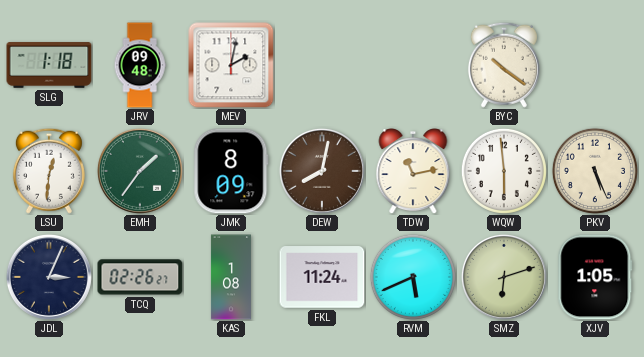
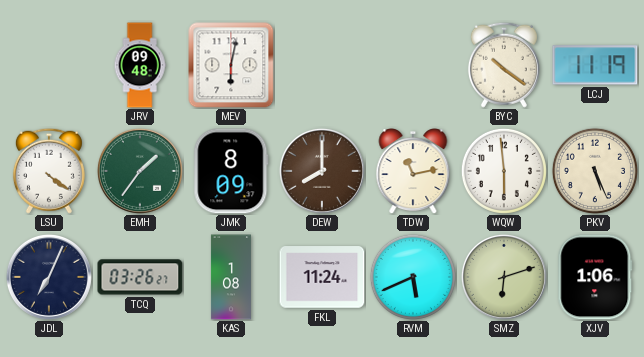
SLG: 1:18 -> none
MEV: 2:02 -> 6:02
LCJ: none -> 11:19
LSU: 12:31 -> 4:21
DEW: 8:02 -> 8:00
JDL: 3:04 -> 7:04
TCQ: 02:26 -> 03:26
XJV: 1:05 -> 1:06
